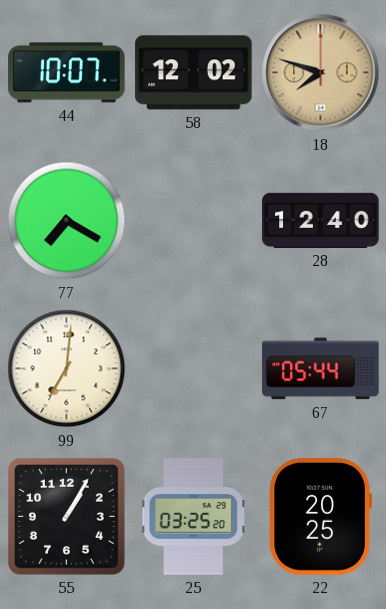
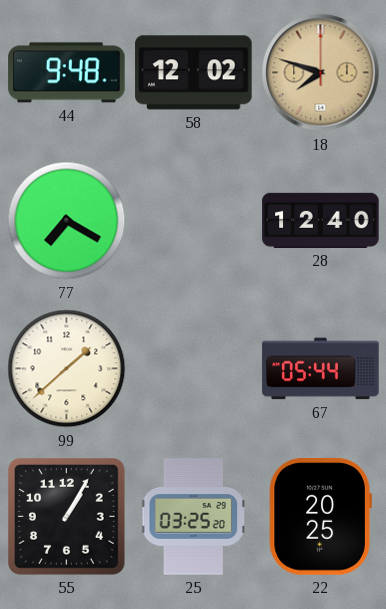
44: 10:07 -> 9:48
99: 7:01 -> 1:38
